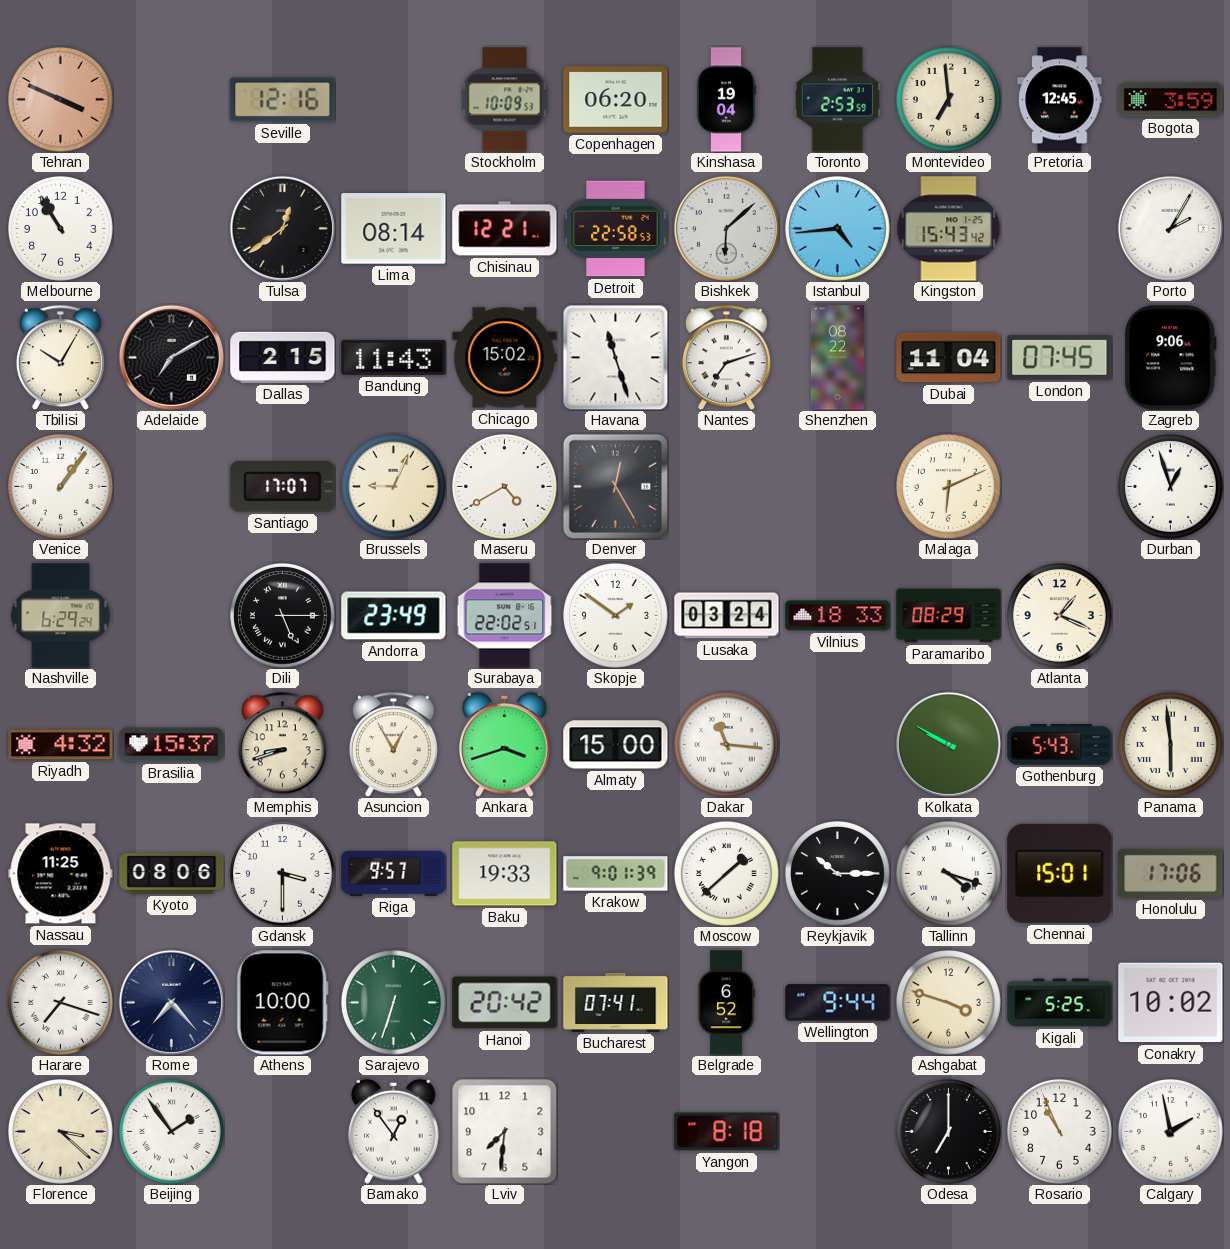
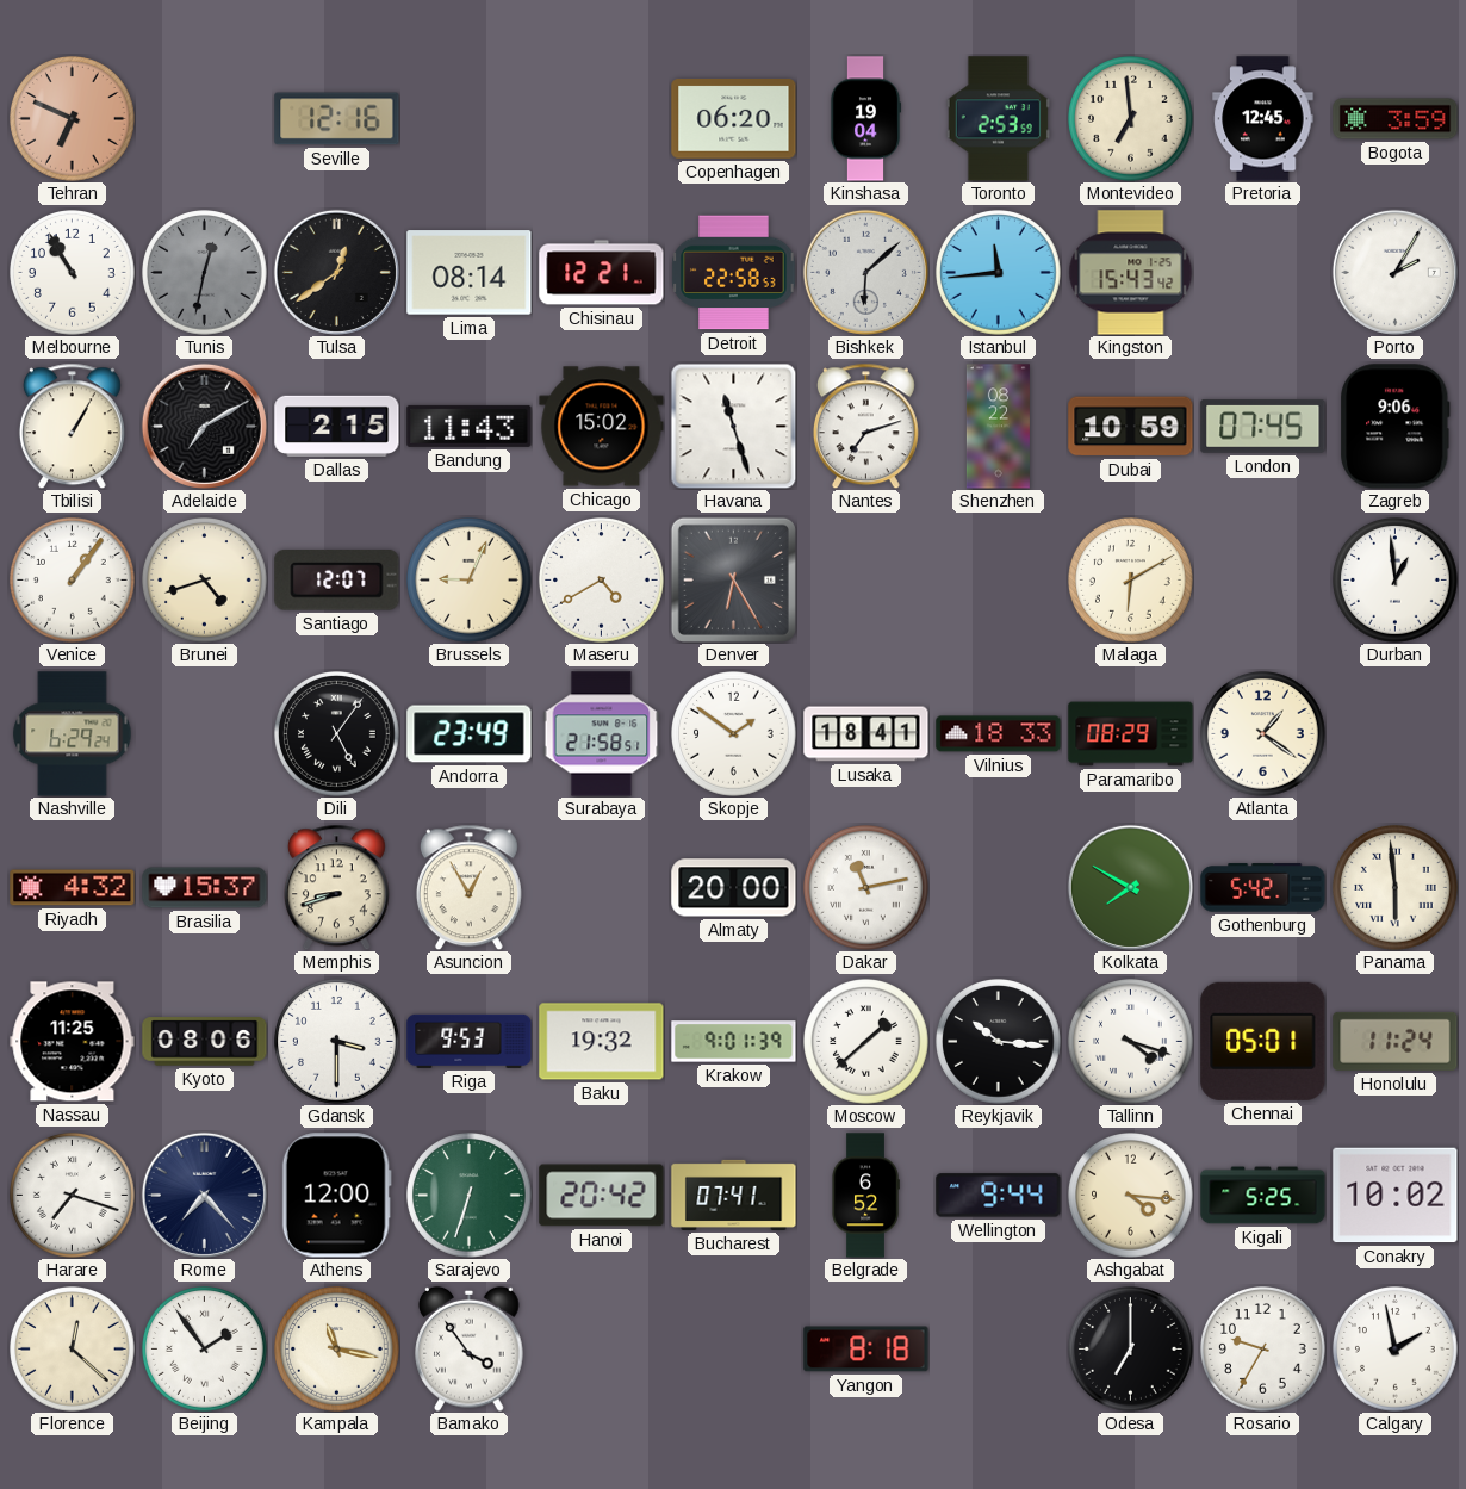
Tehran: 3:49 -> 6:49
Stockholm: 10:09 -> none
Tunis: none -> 12:32
Istanbul: 4:44 -> 11:44
Tbilisi: 10:05 -> 1:05
Dubai: 11:04 -> 10:59
Brunei: none -> 4:42
Santiago: 17:07 -> 12:07
Denver: 12:25 -> 6:25
Malaga: 6:11 -> 6:10
Durban: 12:57 -> 12:59
Dili: 5:15 -> 5:06
Surabaya: 22:02 -> 21:58
Lusaka: 03:24 -> 18:41
Atlanta: 1:19 -> 1:21
Ankara: 3:42 -> none
Almaty: 15:00 -> 20:00
Dakar: 11:16 -> 11:13
Kolkata: 9:50 -> 7:50
Gothenburg: 5:43 -> 5:42
Riga: 9:57 -> 9:53
Baku: 19:33 -> 19:32
Reykjavik: 10:15 -> 10:16
Chennai: 15:01 -> 05:01
Honolulu: 17:06 -> 11:24
Athens: 10:00 -> 12:00
Ashgabat: 3:48 -> 4:16
Florence: 3:22 -> 12:22
Kampala: none -> 11:17
Bamako: 12:54 -> 3:54
Lviv: 7:31 -> none
Rosario: 10:56 -> 9:35
